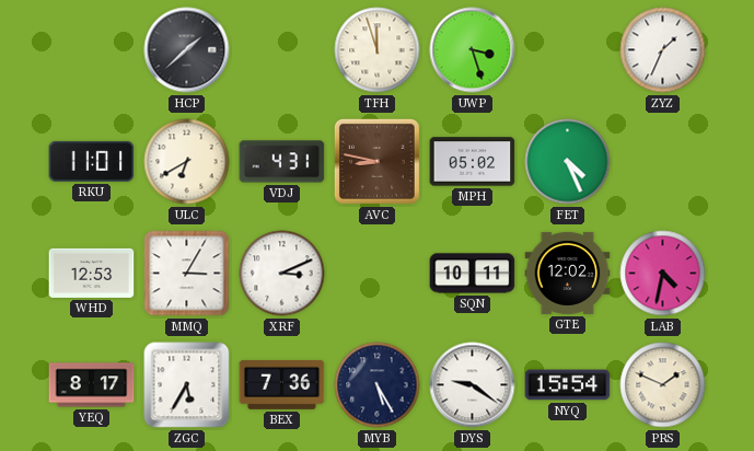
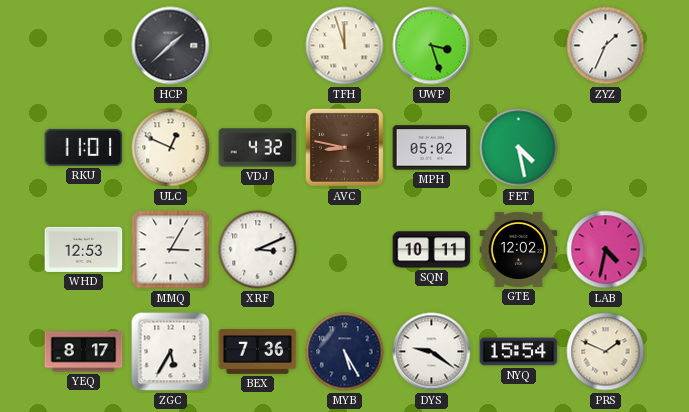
ULC: 6:40 -> 12:49
VDJ: 4:31 -> 4:32
FET: 4:26 -> 4:28
